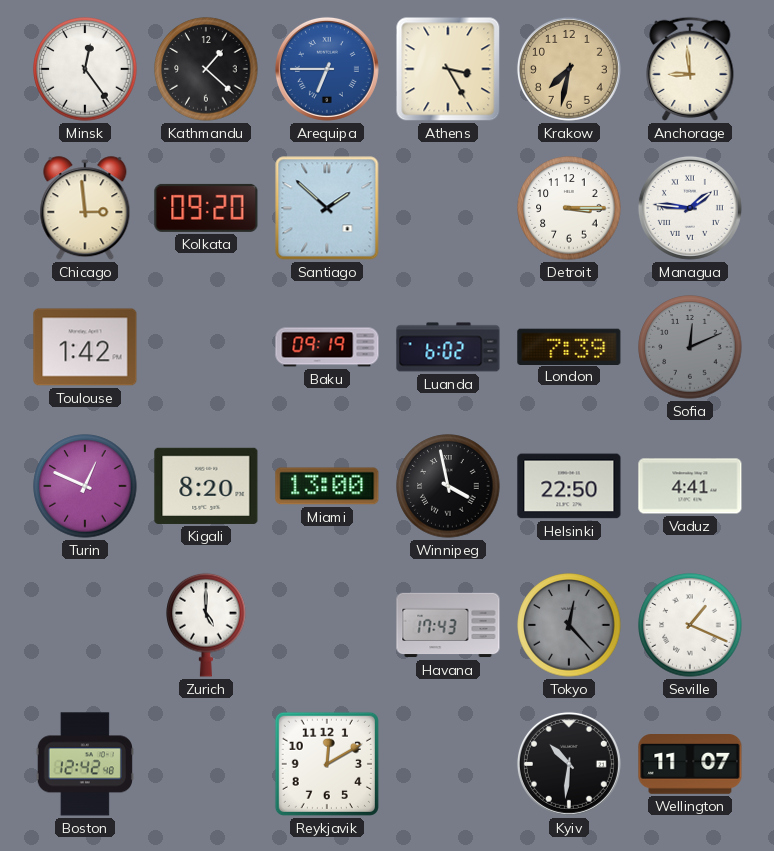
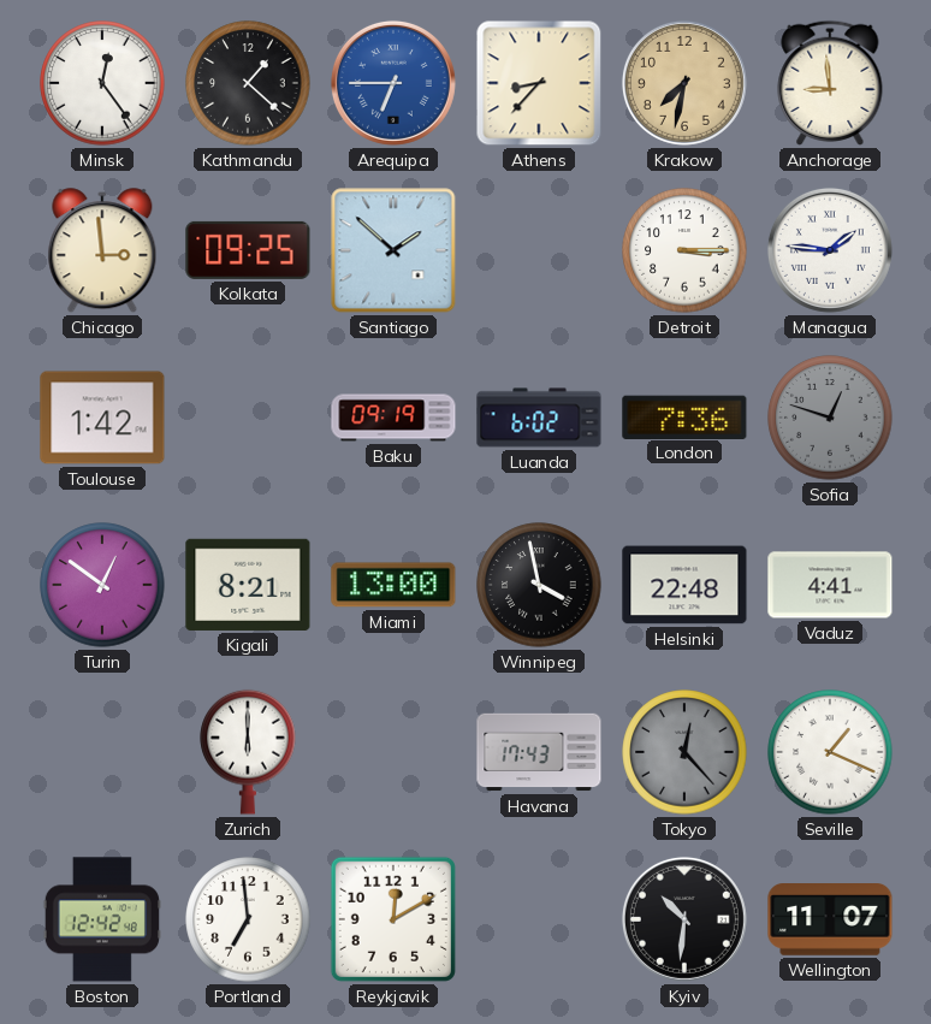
Athens: 3:25 -> 8:37
Kolkata: 09:20 -> 09:25
London: 7:39 -> 7:36
Sofia: 12:11 -> 12:48
Turin: 12:49 -> 12:51
Kigali: 8:20 -> 8:21
Helsinki: 22:50 -> 22:48
Zurich: 5:00 -> 6:00
Portland: none -> 6:59
